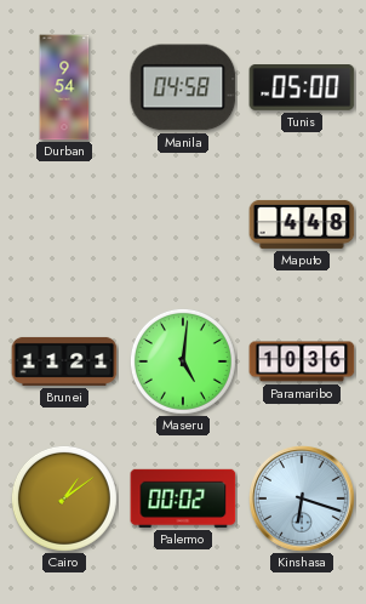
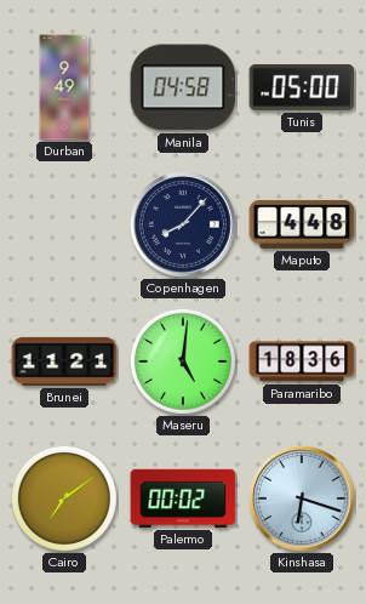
Durban: 9:54 -> 9:49
Copenhagen: none -> 8:07
Paramaribo: 10:36 -> 18:36
Cairo: 1:09 -> 7:09
